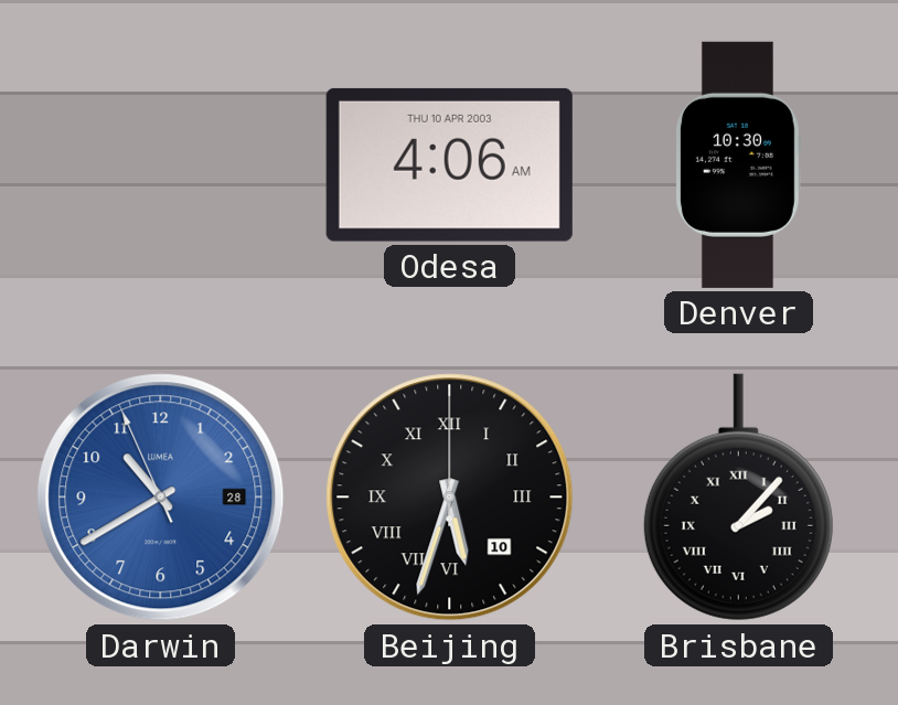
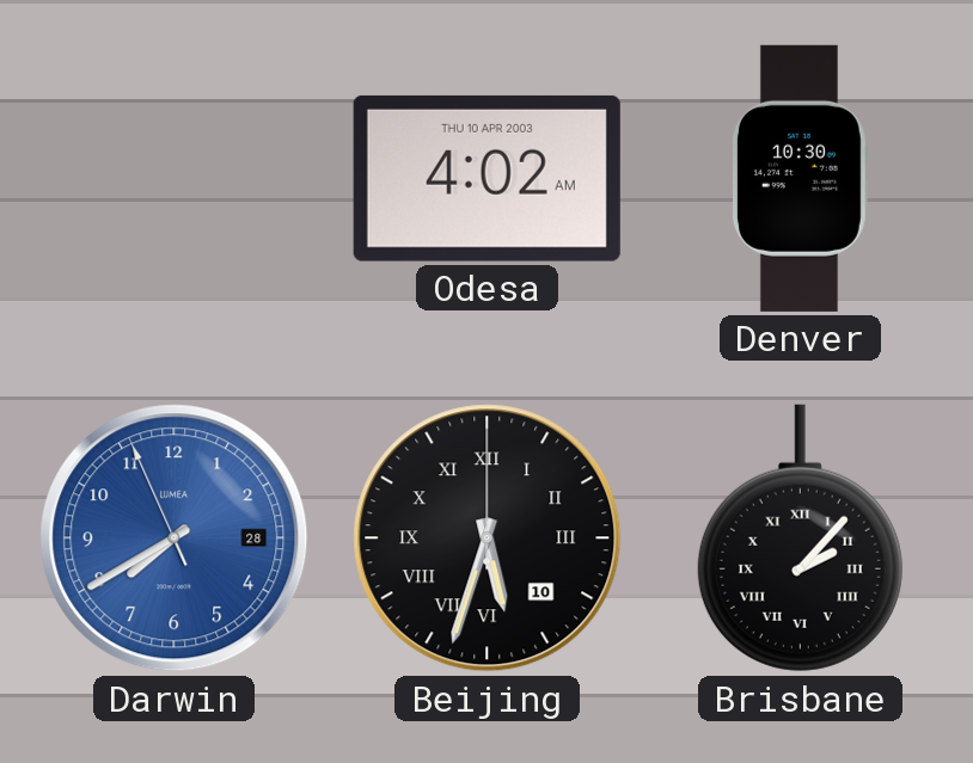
Odesa: 4:06 -> 4:02
Darwin: 10:39 -> 7:39
